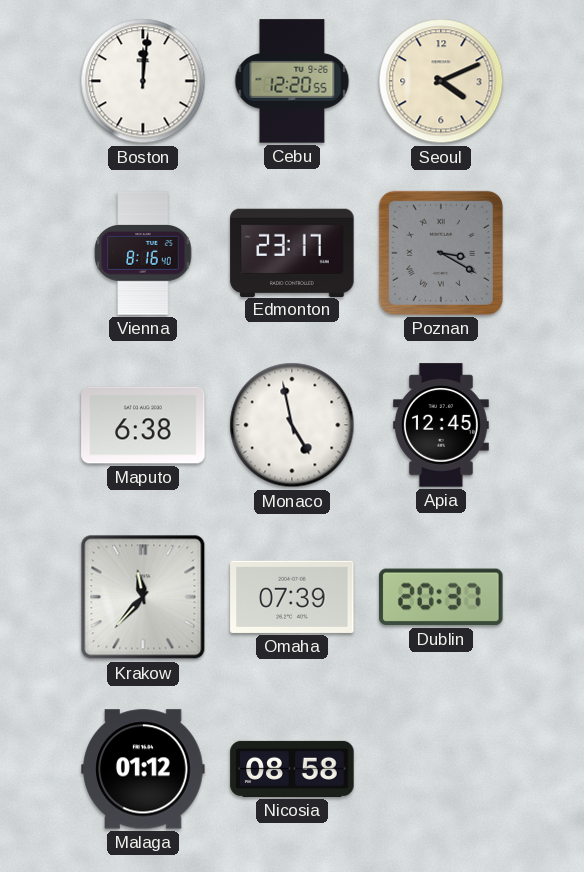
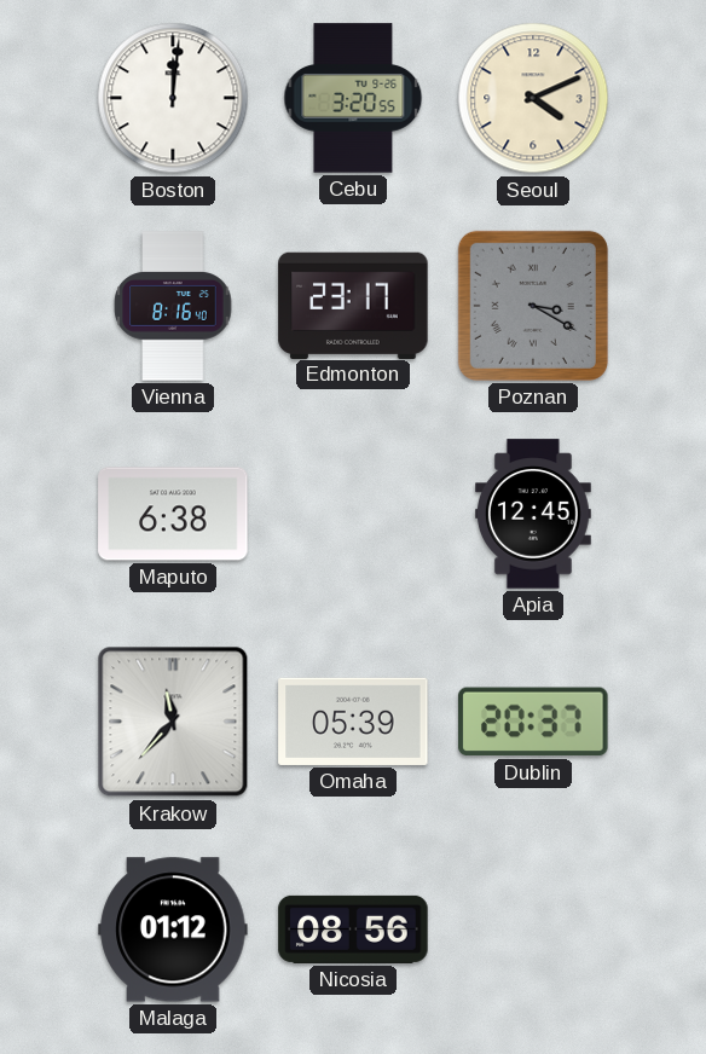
Cebu: 12:20 -> 3:20
Monaco: 4:58 -> none
Omaha: 07:39 -> 05:39
Nicosia: 08:58 -> 08:56
